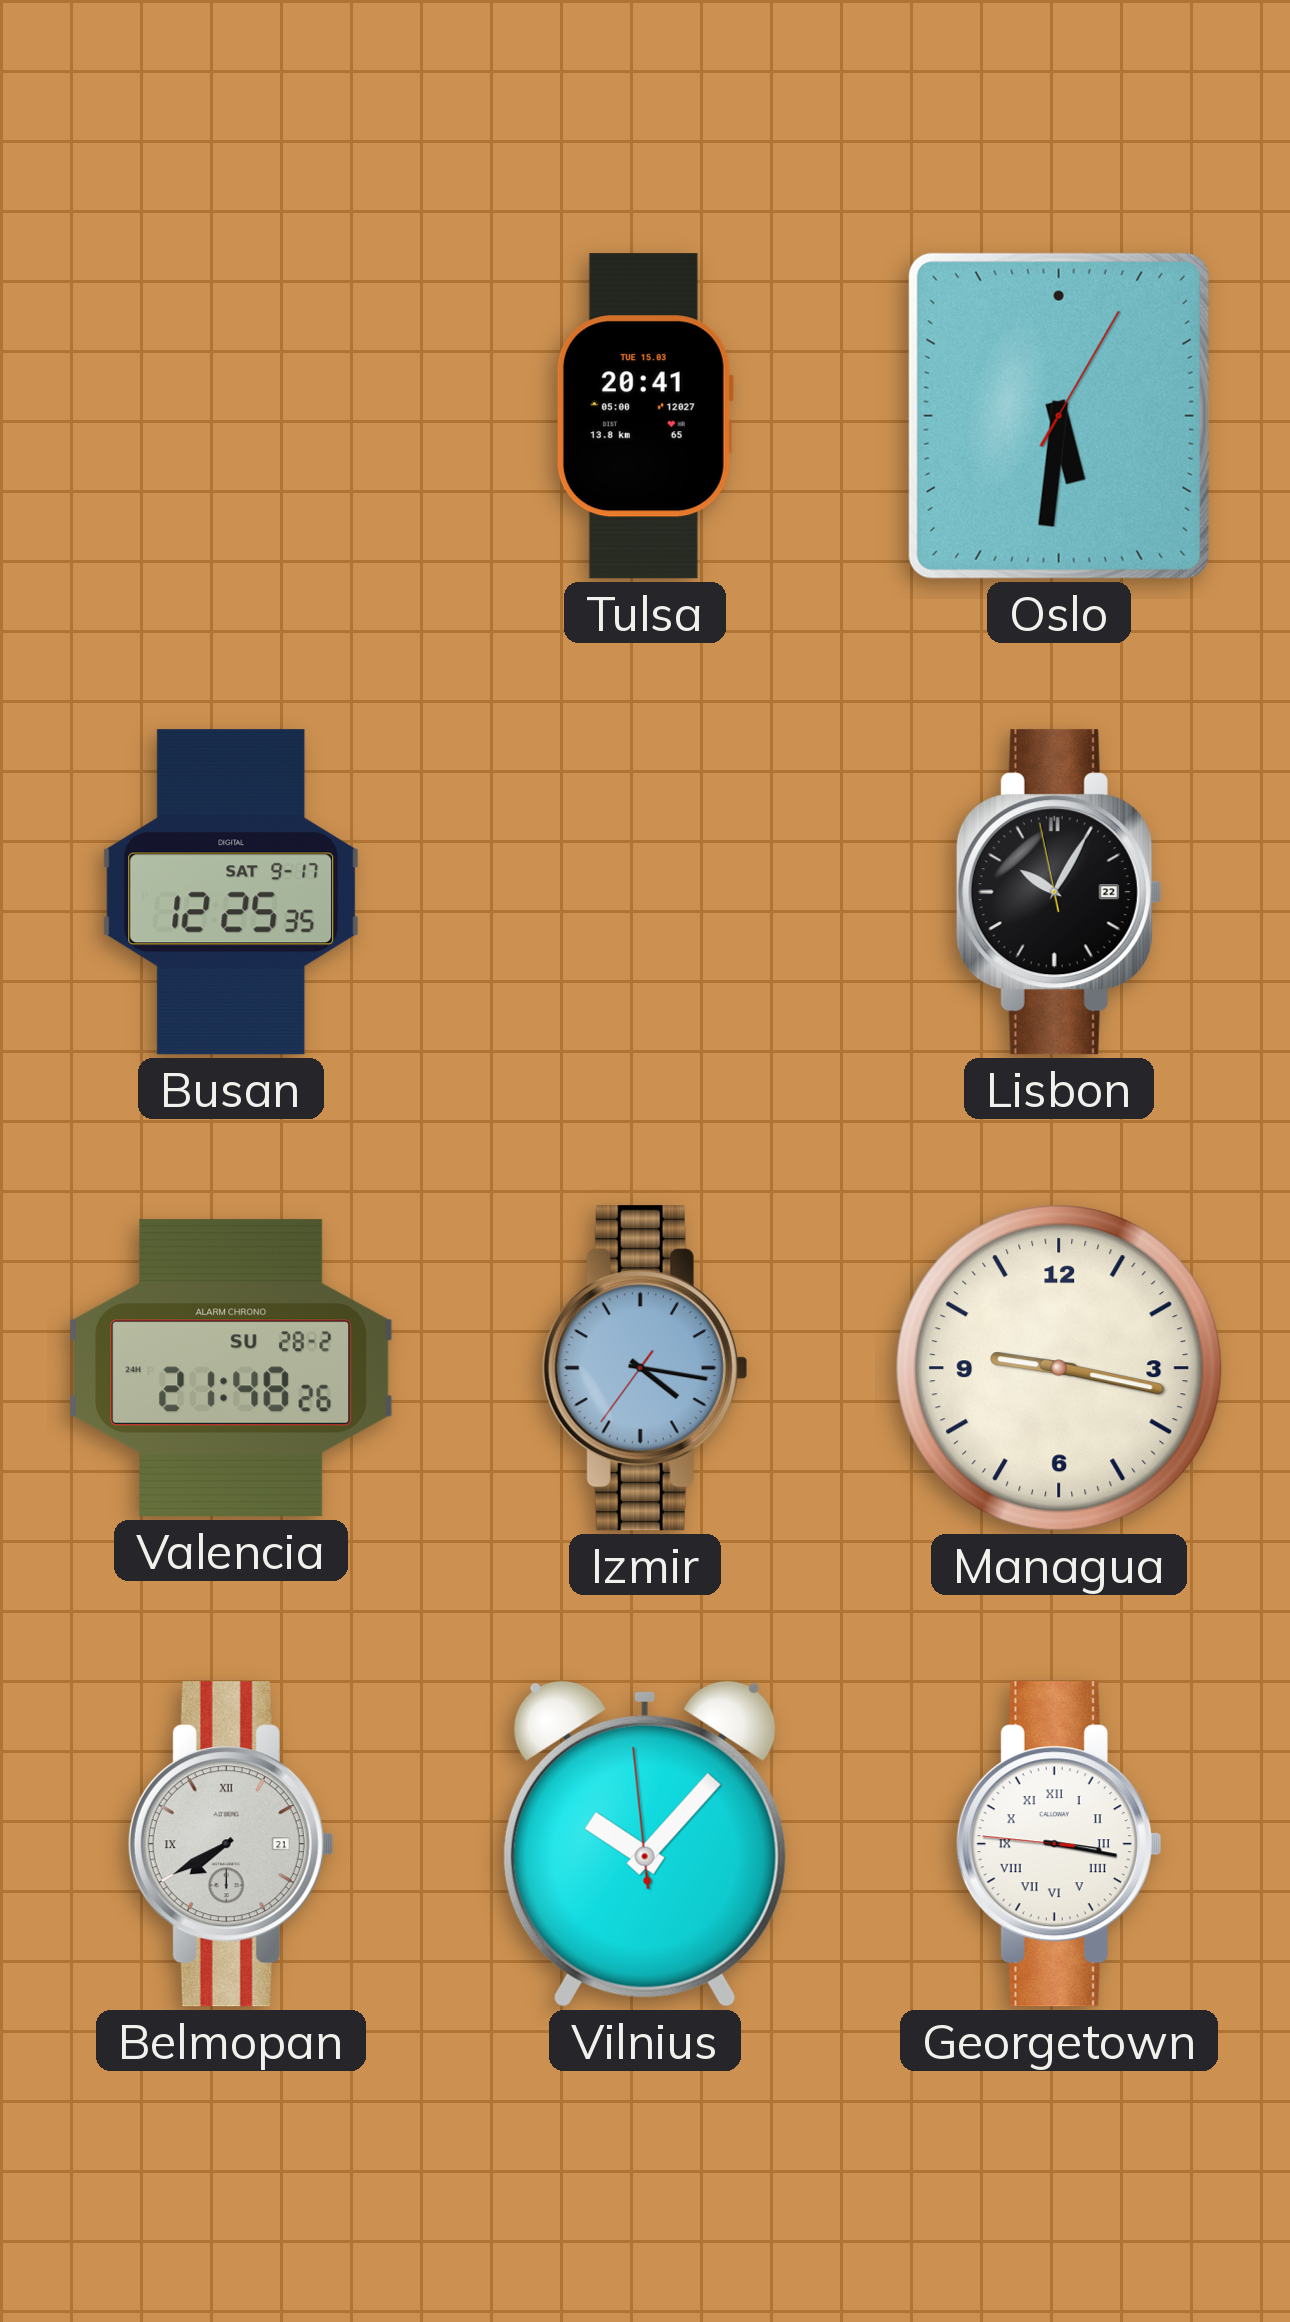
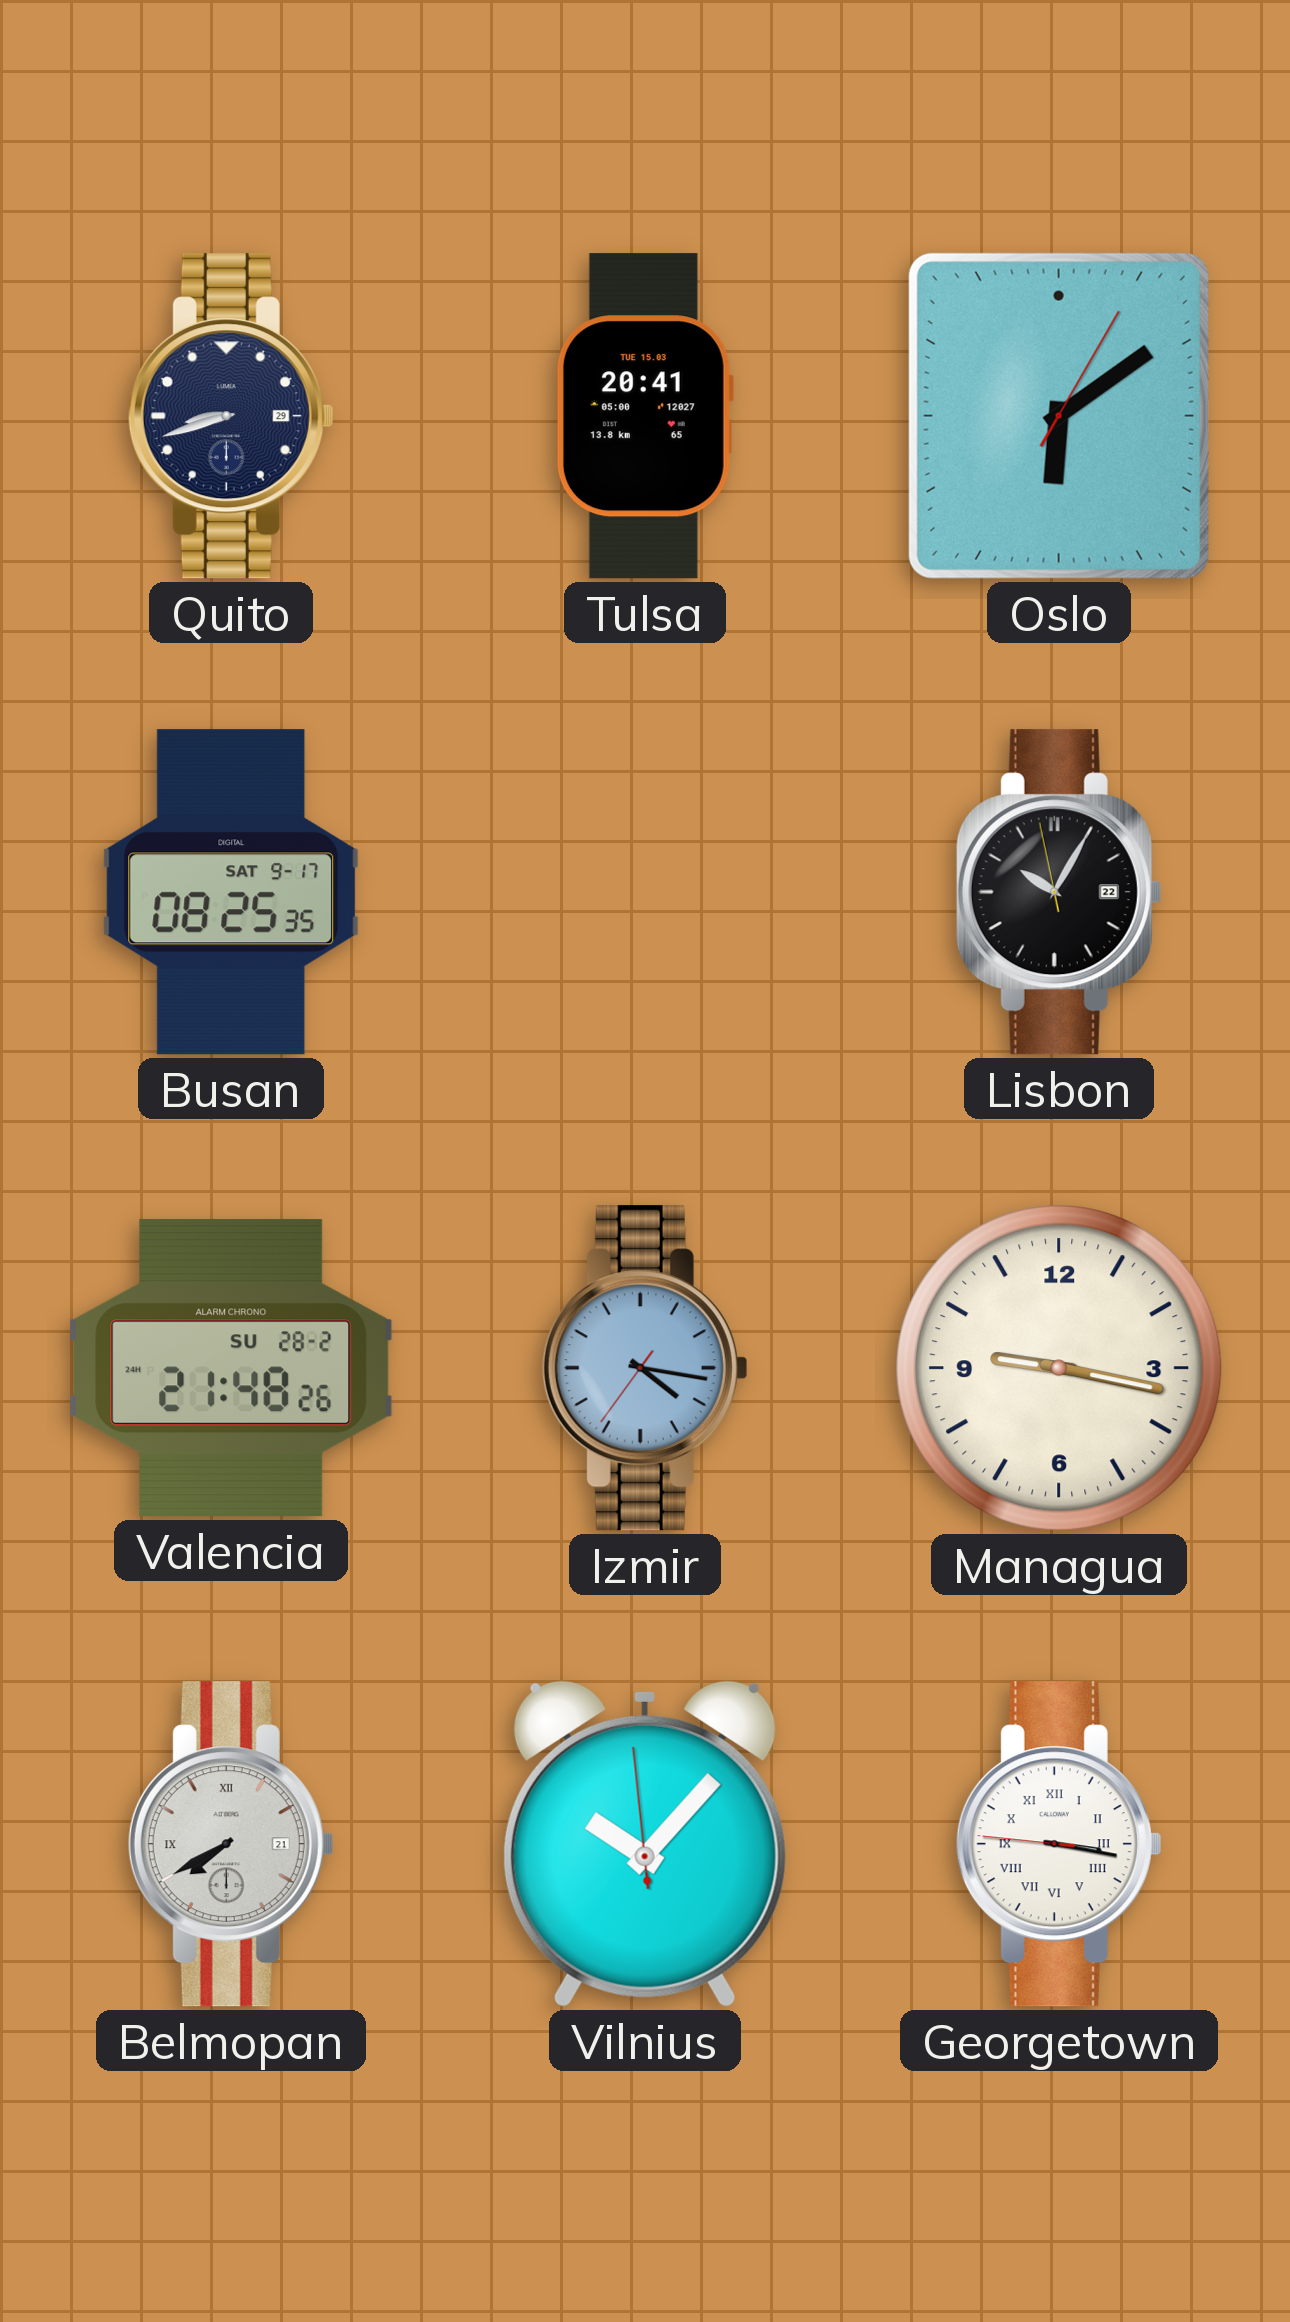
Quito: none -> 8:42
Oslo: 5:31 -> 6:09
Busan: 12:25 -> 08:25
